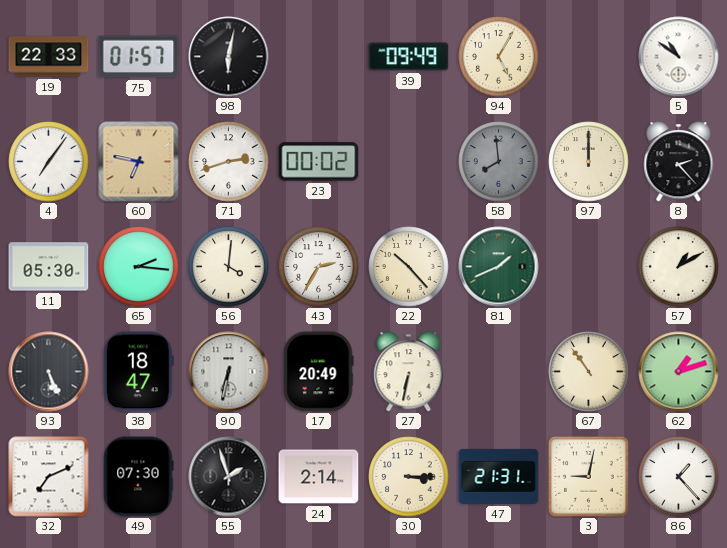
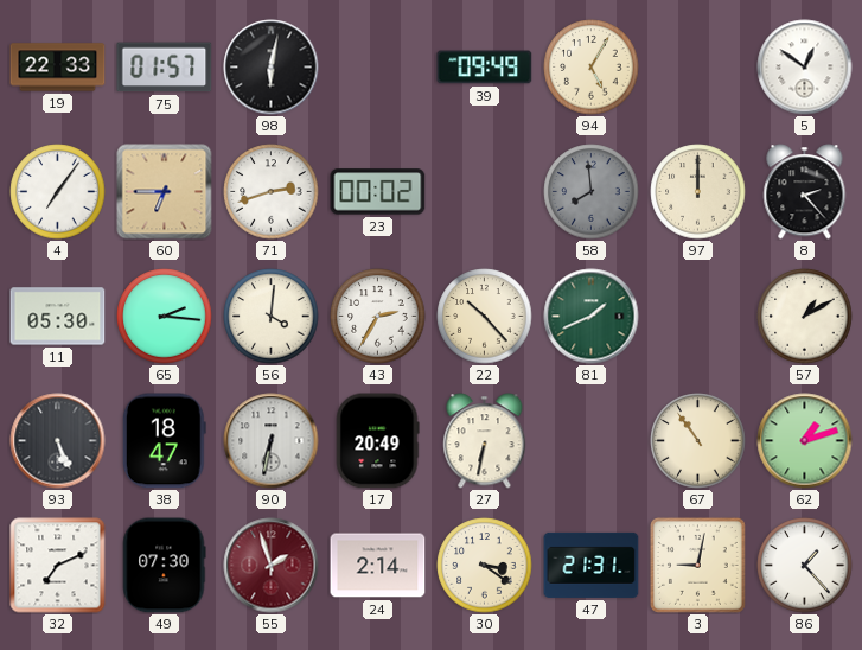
5: 10:51 -> 12:51
60: 6:47 -> 6:45
55 dial: black -> burgundy
30: 3:15 -> 3:21
